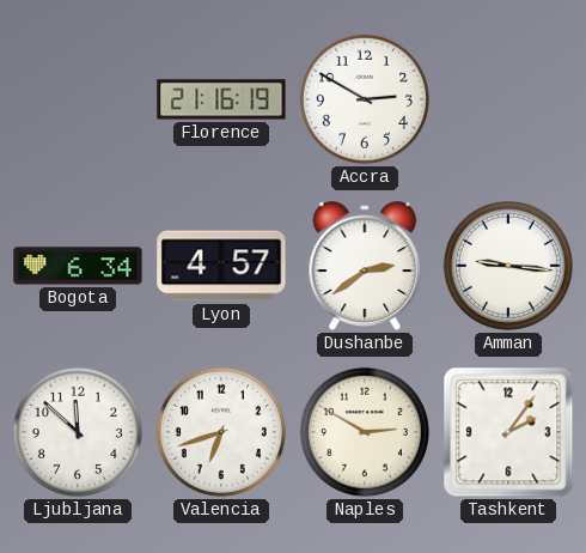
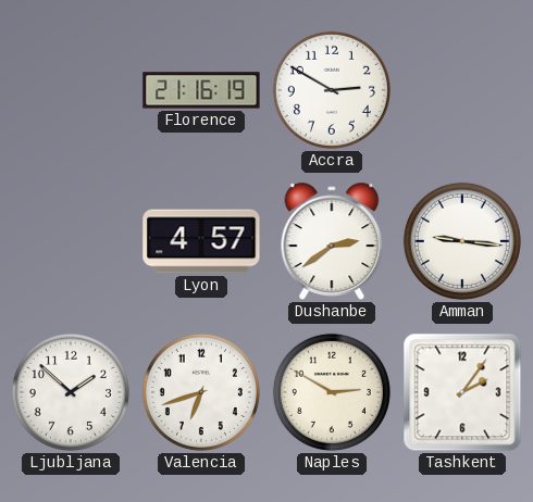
Bogota: 6:34 -> none
Ljubljana: 11:52 -> 1:52
